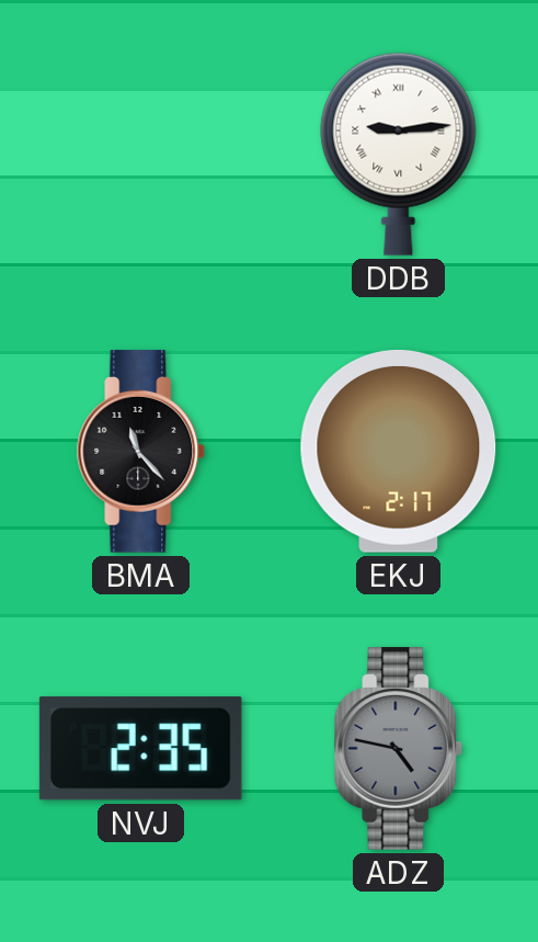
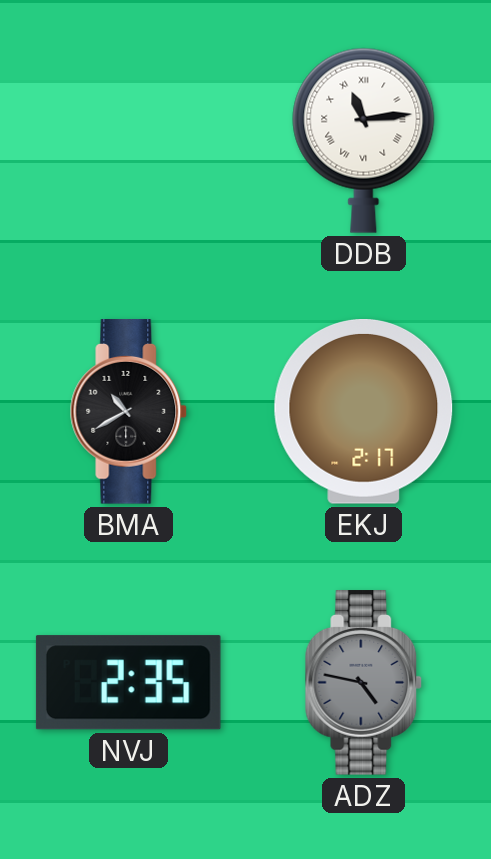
DDB: 9:14 -> 11:14
BMA: 11:23 -> 10:40
